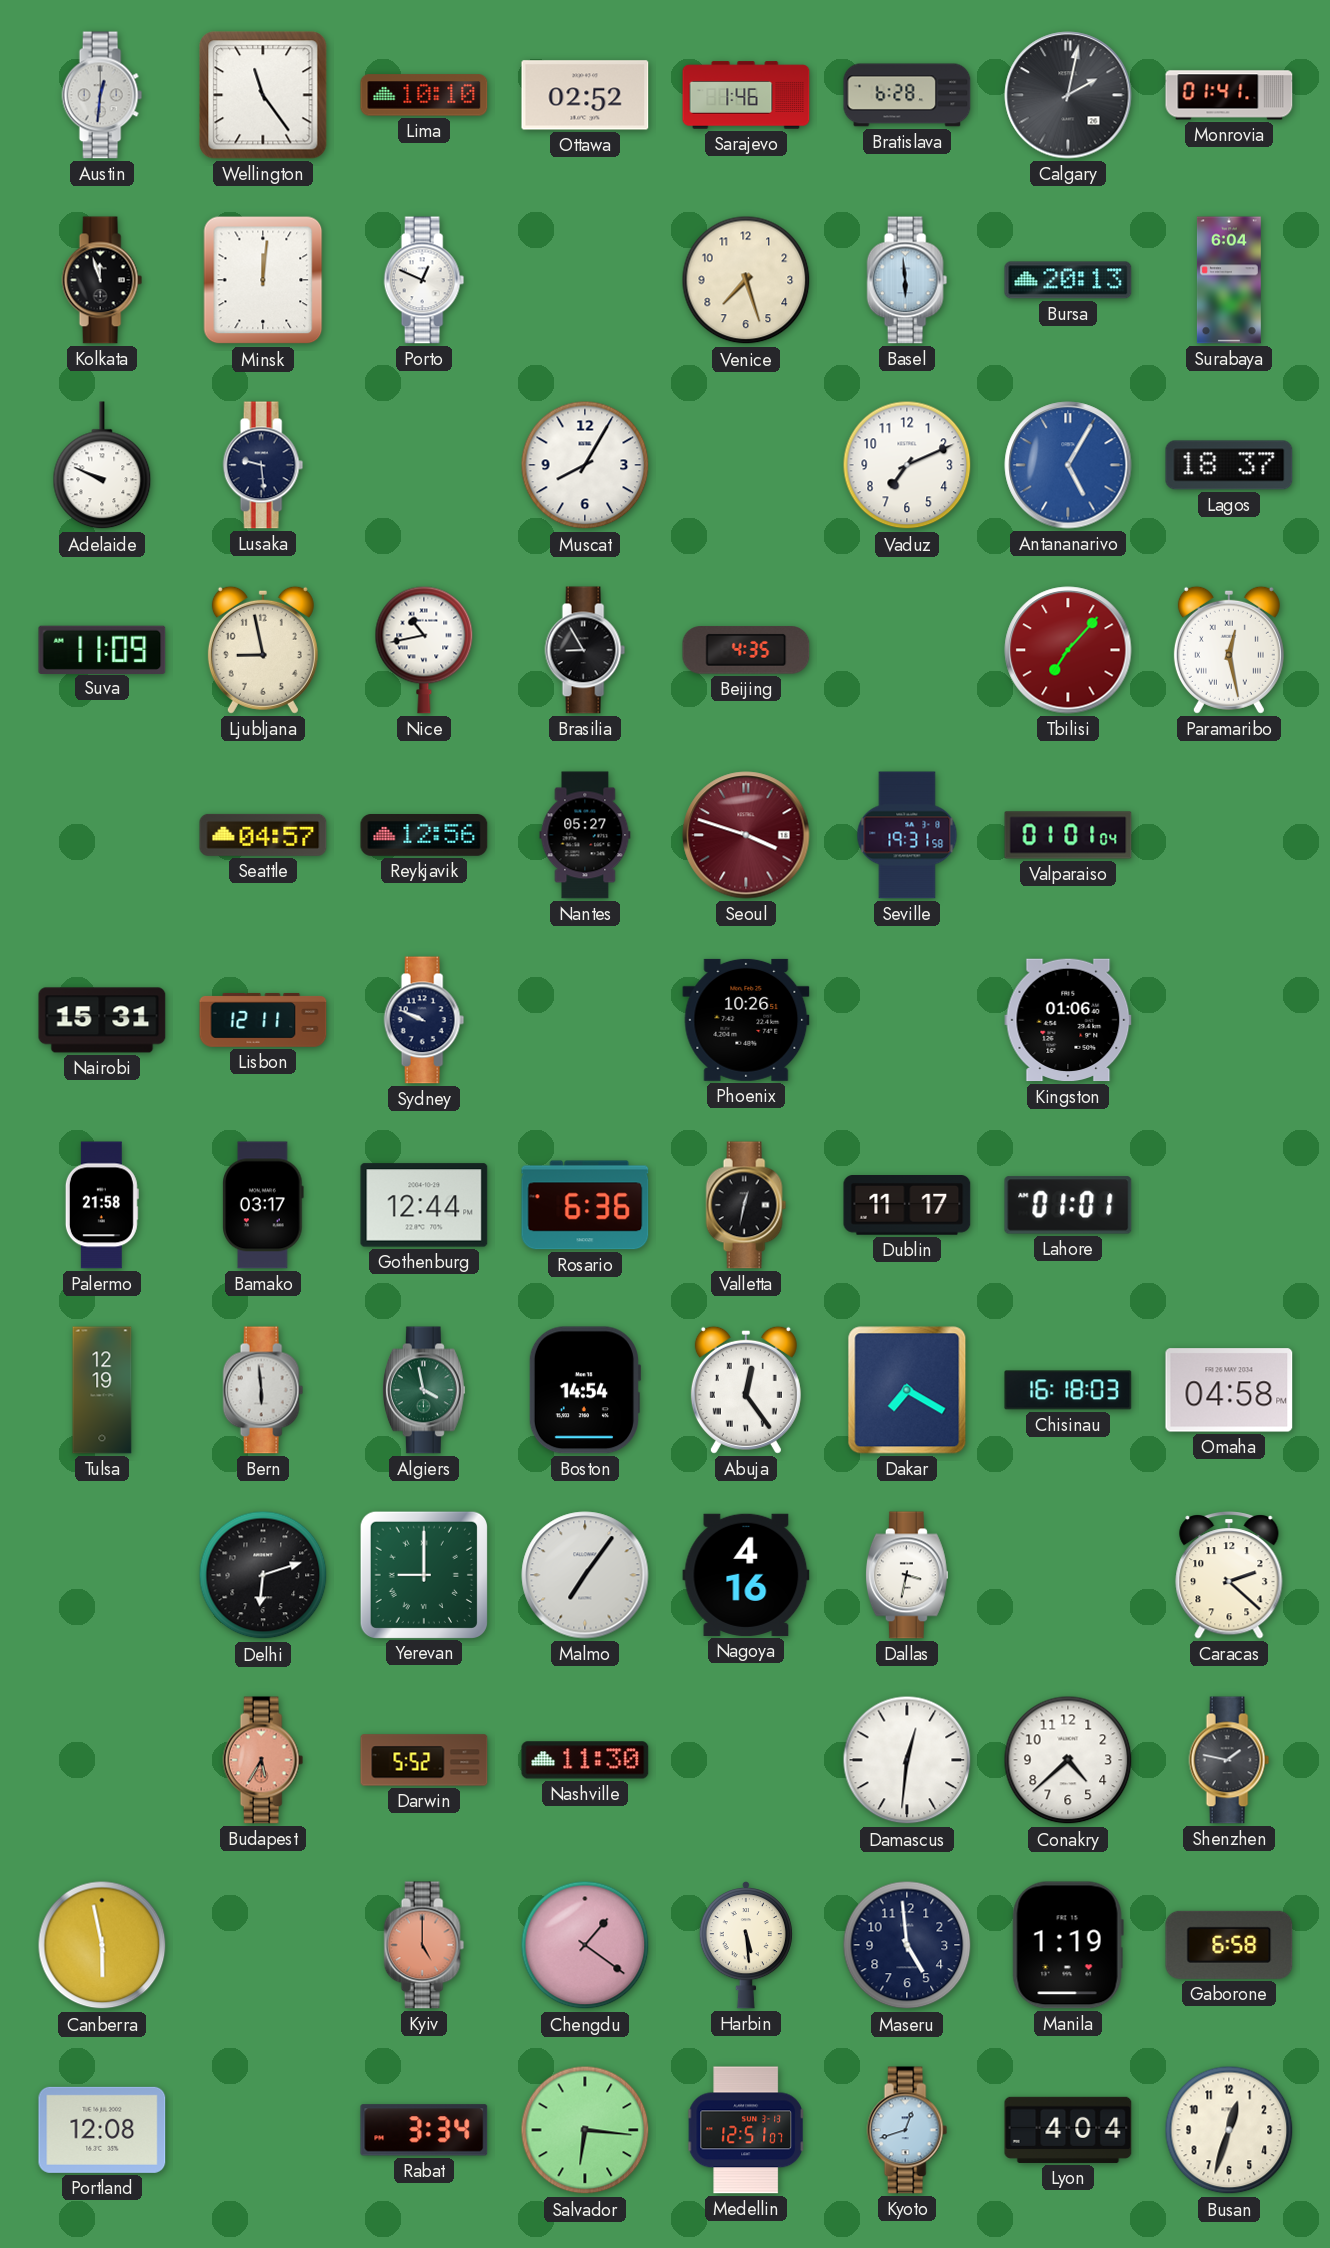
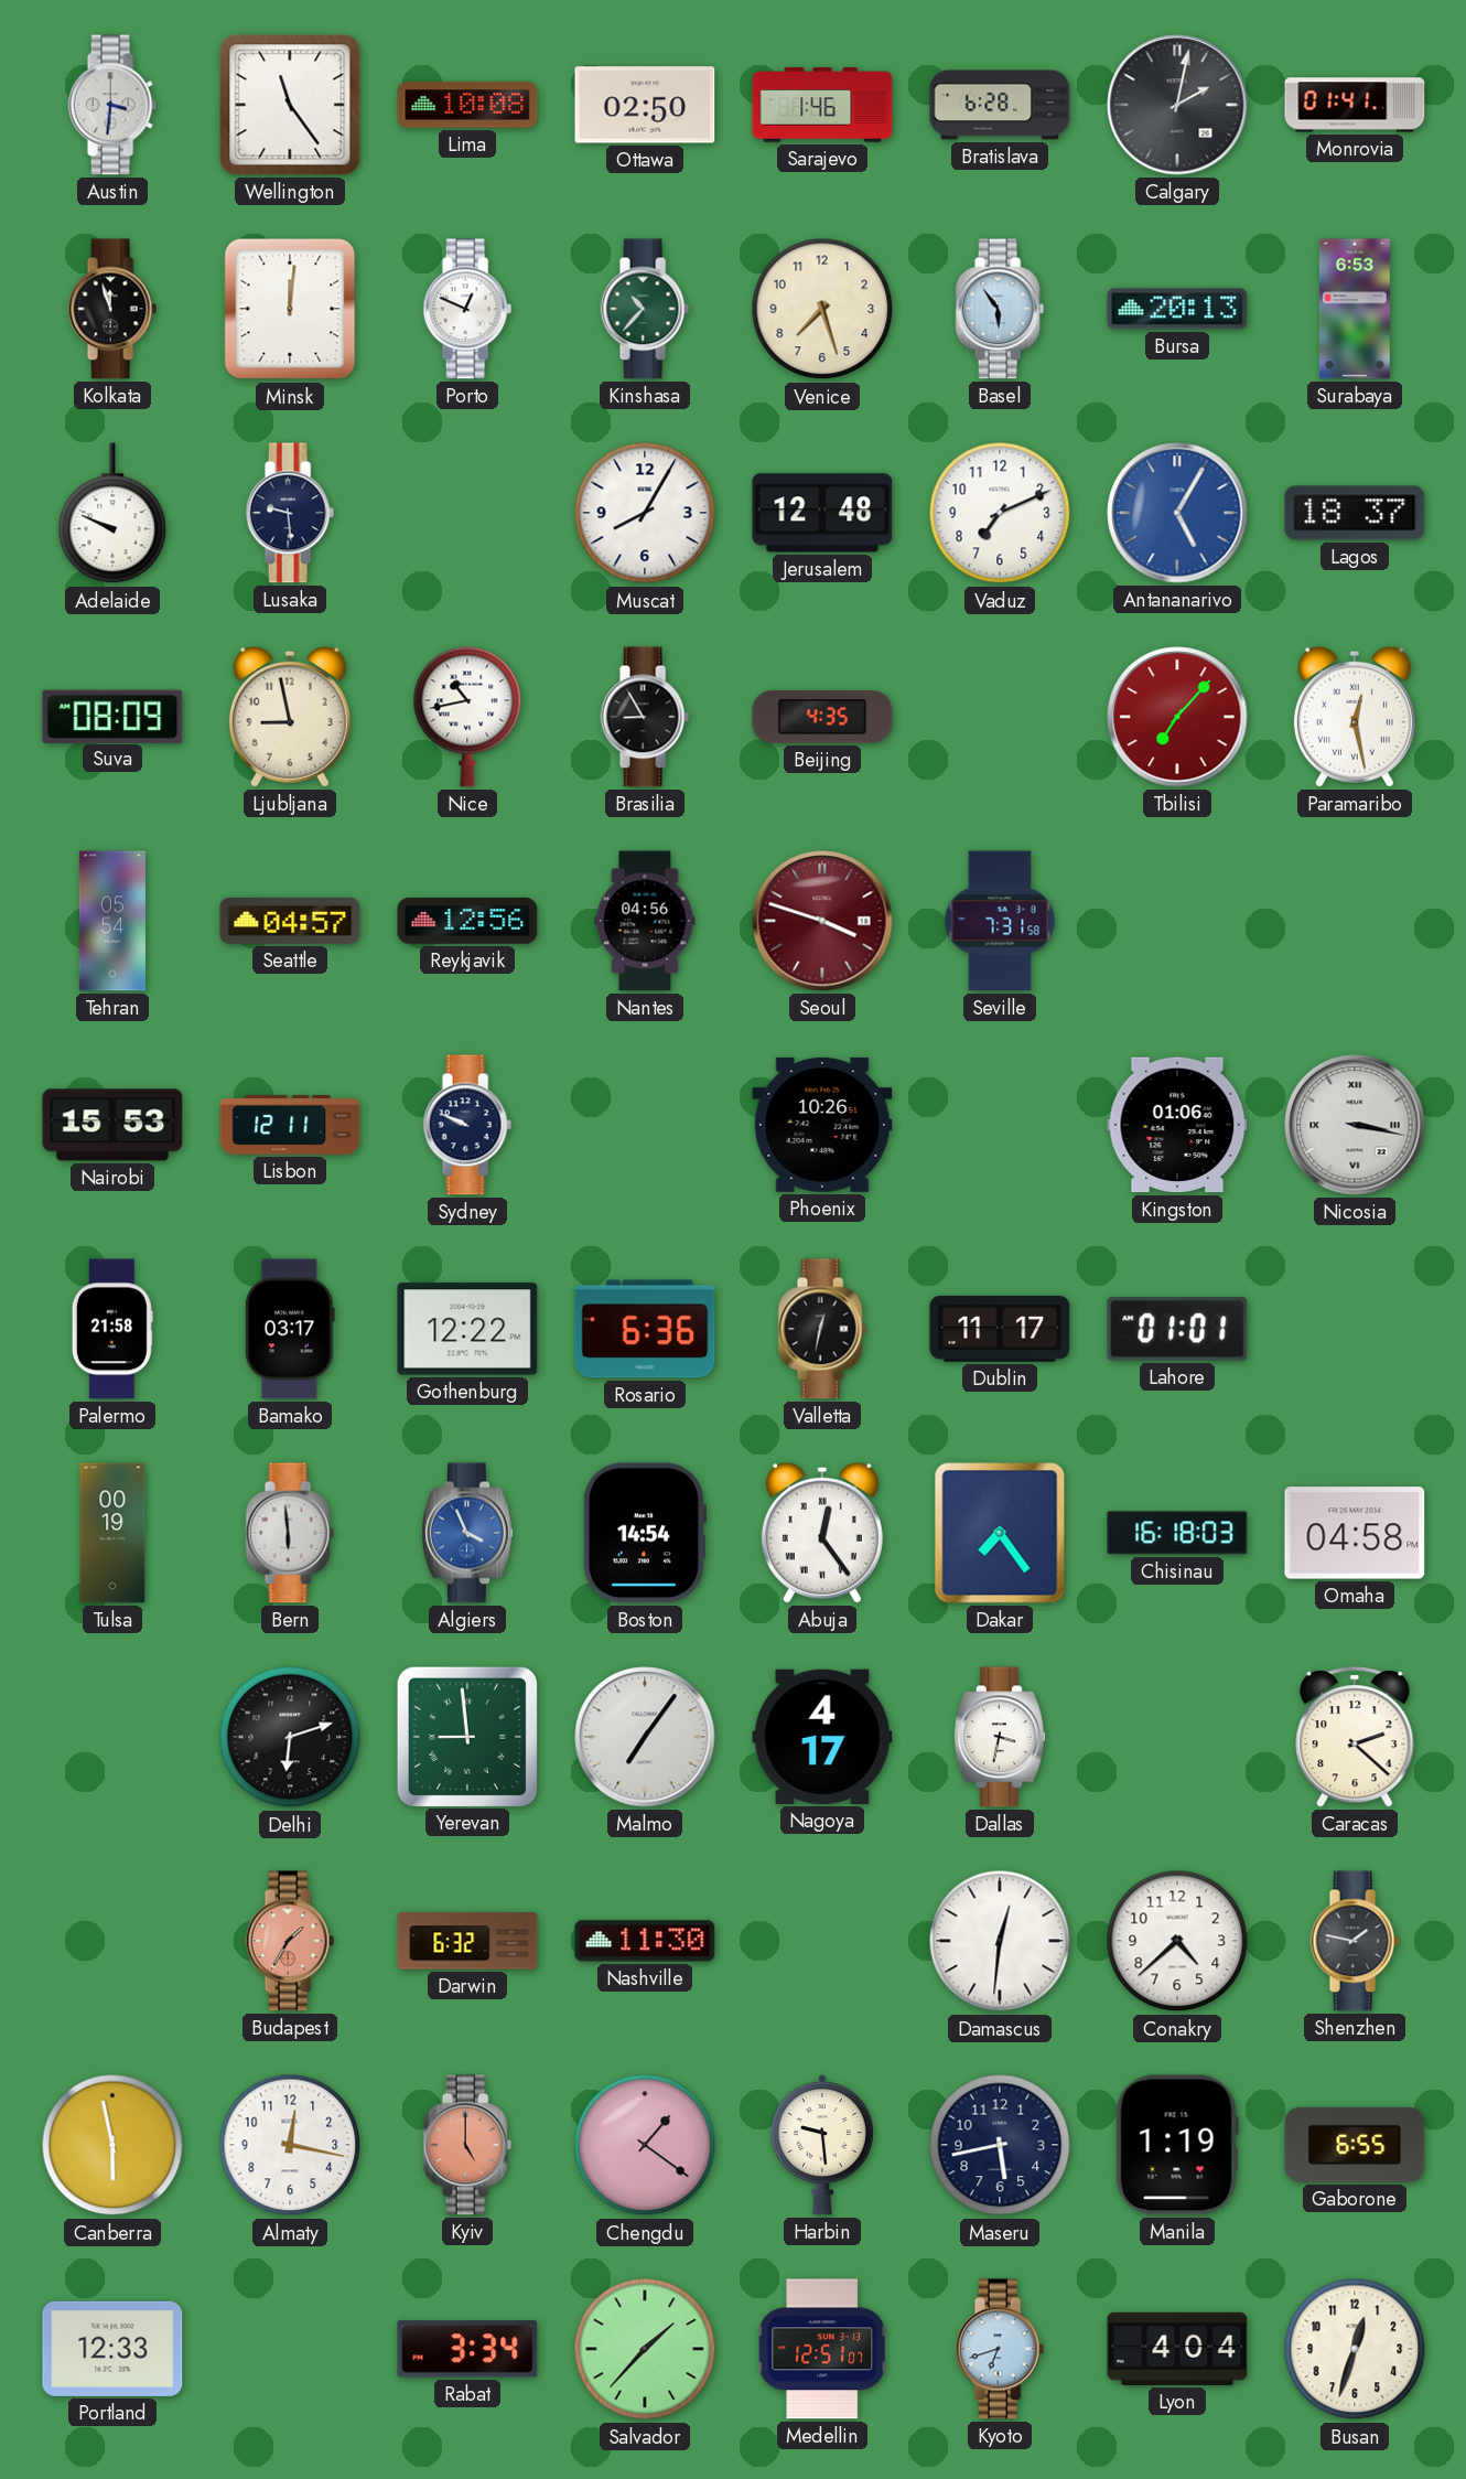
Austin: 12:31 -> 3:31
Lima: 10:10 -> 10:08
Ottawa: 02:52 -> 02:50
Kinshasa: none -> 10:37
Basel: 5:59 -> 5:54
Surabaya: 6:04 -> 6:53
Jerusalem: none -> 12:48
Suva: 11:09 -> 08:09
Tehran: none -> 05:54
Nantes: 05:27 -> 04:56
Seville: 19:31 -> 7:31
Valparaiso: 01:01 -> none
Nairobi: 15:31 -> 15:53
Nicosia: none -> 3:17
Gothenburg: 12:44 -> 12:22
Tulsa: 12:19 -> 00:19
Algiers: 3:58 -> 3:56
Algiers dial: green -> blue
Dakar: 7:20 -> 7:24
Yerevan: 9:00 -> 8:59
Nagoya: 4:16 -> 4:17
Budapest: 5:35 -> 1:35
Darwin: 5:52 -> 6:32
Almaty: none -> 12:17
Harbin: 5:29 -> 9:29
Maseru: 4:59 -> 5:43
Gaborone: 6:58 -> 6:55
Portland: 12:08 -> 12:33
Salvador: 6:16 -> 1:37
Kyoto: 12:42 -> 6:42
